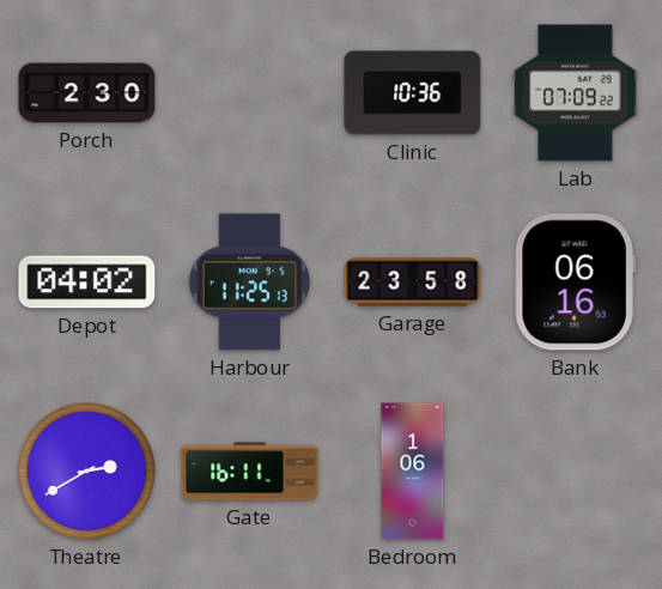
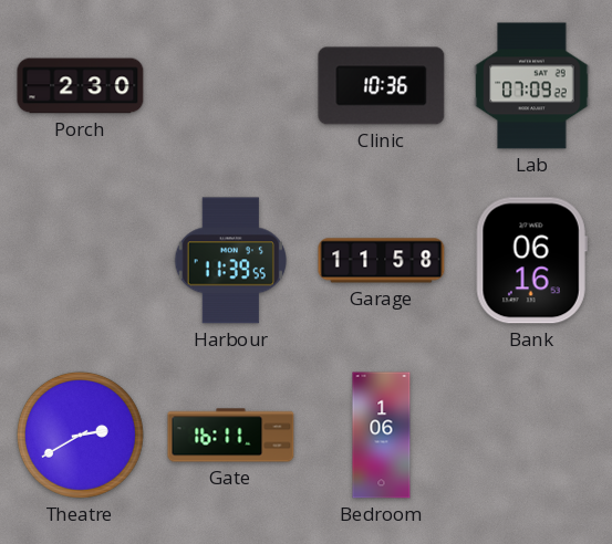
Depot: 04:02 -> none
Harbour: 11:25 -> 11:39
Garage: 23:58 -> 11:58
